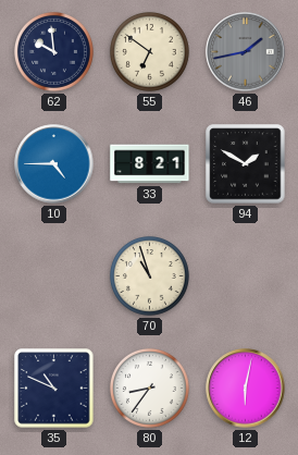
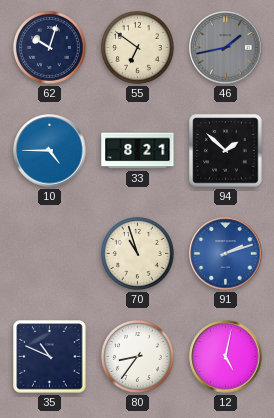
62: 9:59 -> 10:03
94: 1:50 -> 1:52
91: none -> 2:12
12: 6:02 -> 5:02
